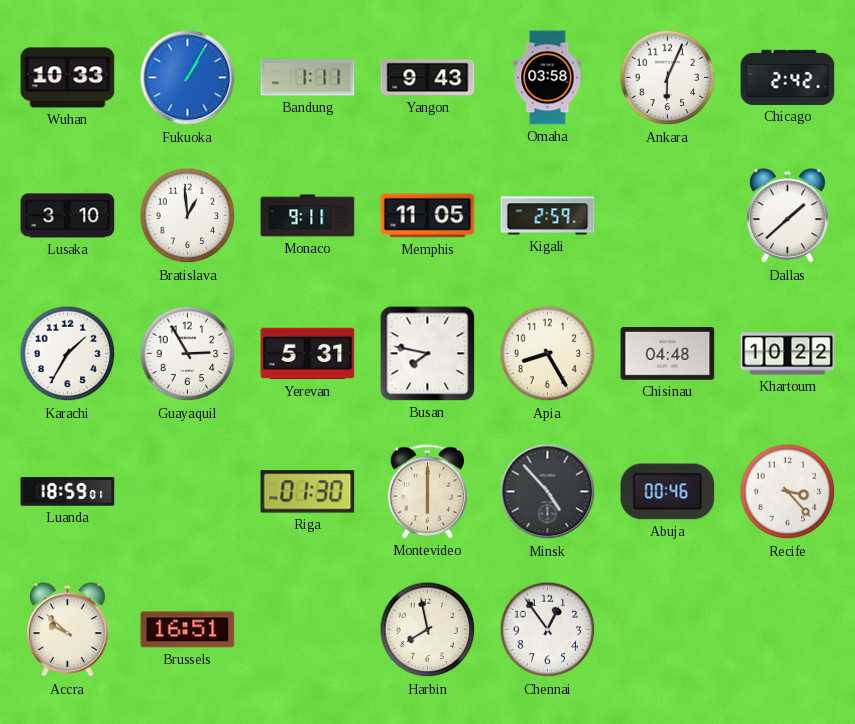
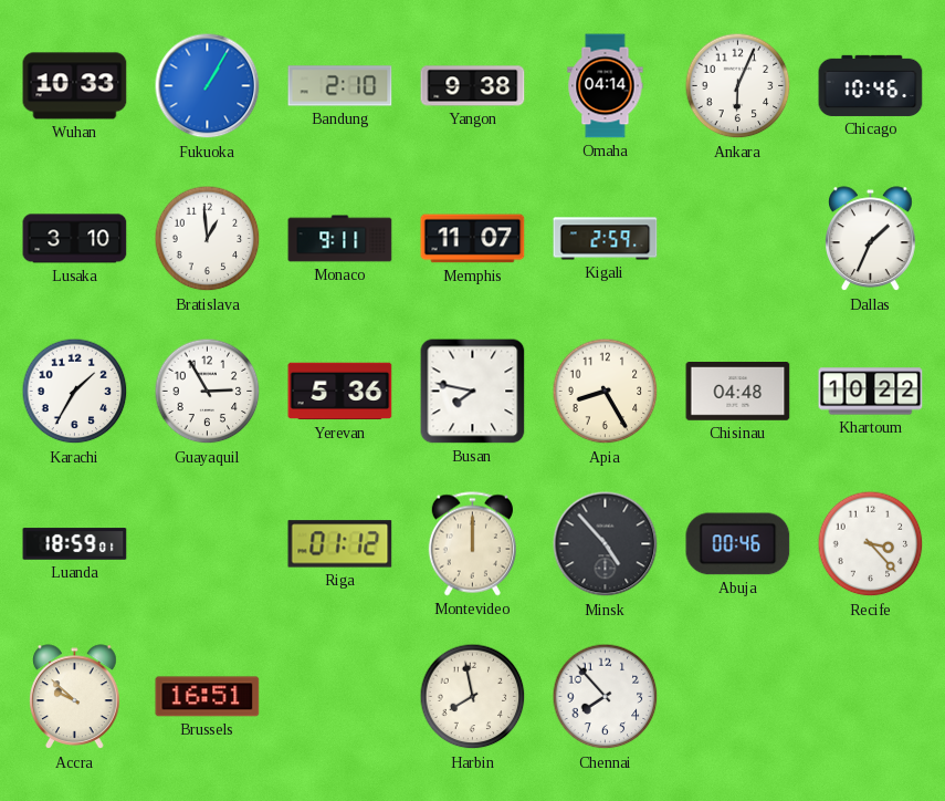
Bandung: 1:11 -> 2:10
Yangon: 9:43 -> 9:38
Omaha: 03:58 -> 04:14
Chicago: 2:42 -> 10:46
Memphis: 11:05 -> 11:07
Dallas: 1:38 -> 1:34
Yerevan: 5:31 -> 5:36
Riga: 01:30 -> 01:12
Montevideo: 6:00 -> 12:00
Chennai: 12:54 -> 7:53
